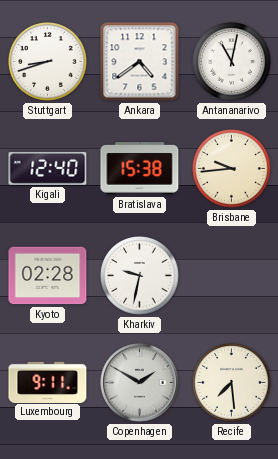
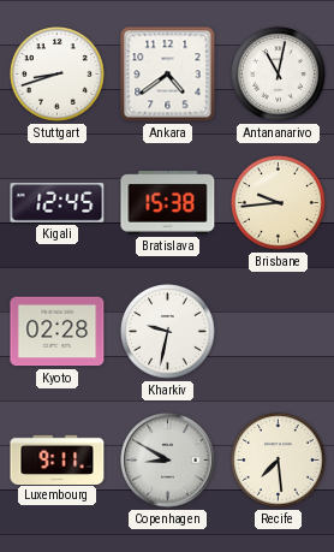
Kigali: 12:40 -> 12:45
Copenhagen: 1:50 -> 8:50
